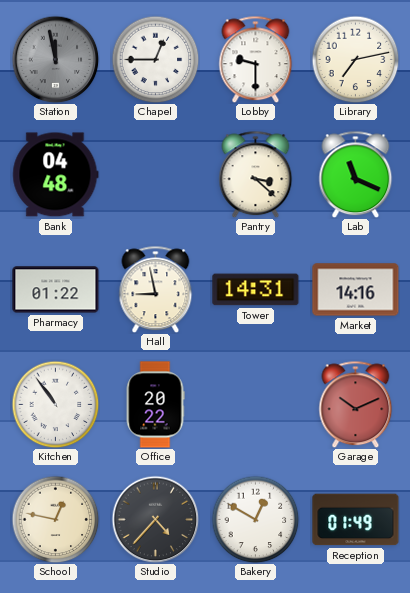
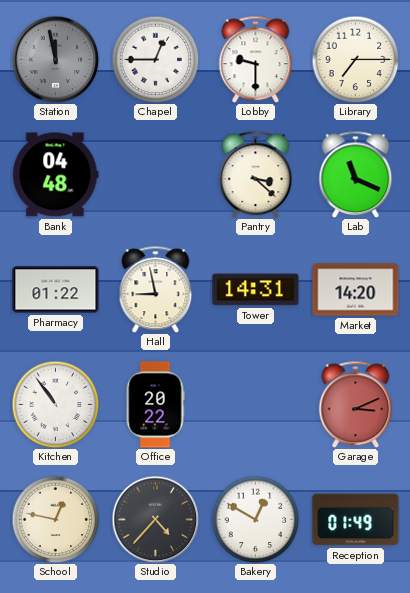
Library: 7:13 -> 7:15
Market: 14:16 -> 14:20
Garage: 10:11 -> 3:11
